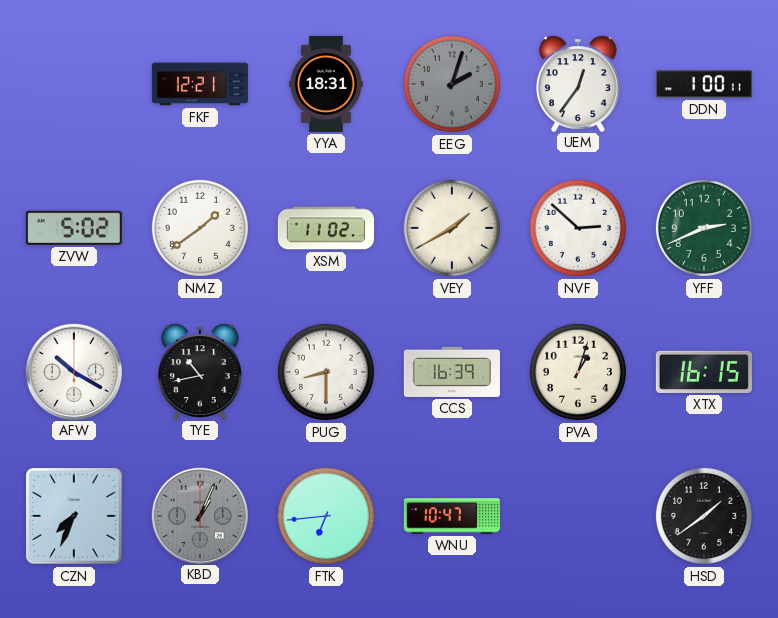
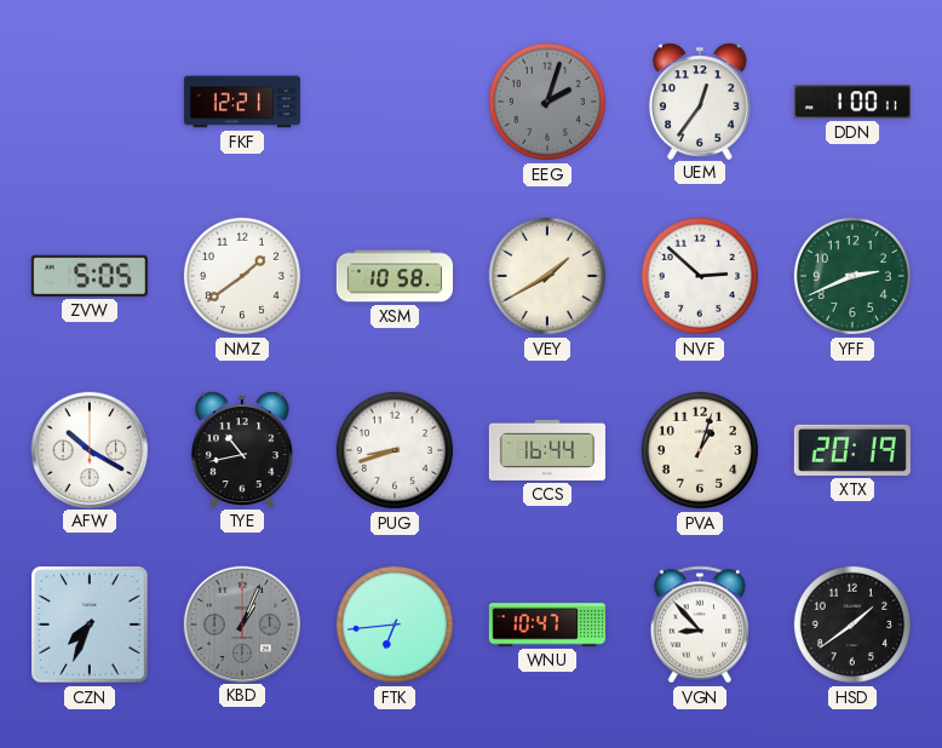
YYA: 18:31 -> none
ZVW: 5:02 -> 5:05
XSM: 11:02 -> 10:58
PUG: 8:30 -> 8:42
CCS: 16:39 -> 16:44
XTX: 16:15 -> 20:19
VGN: none -> 8:53
